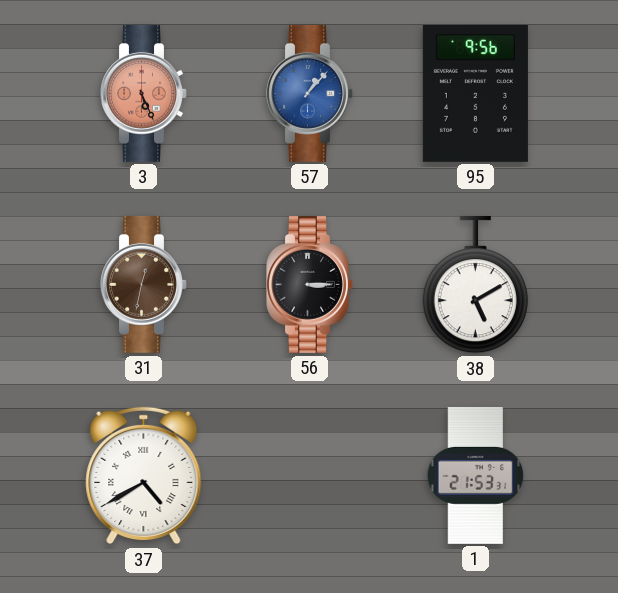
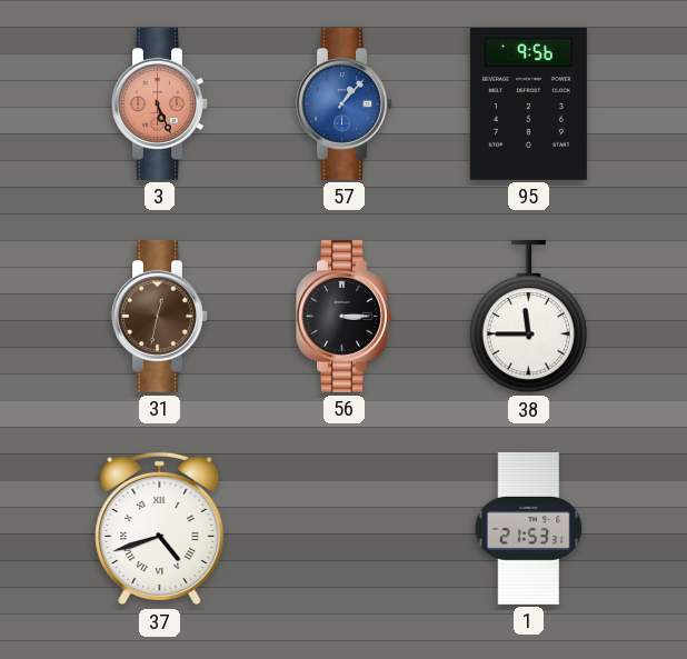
38: 5:10 -> 11:45
37: 4:40 -> 4:42
